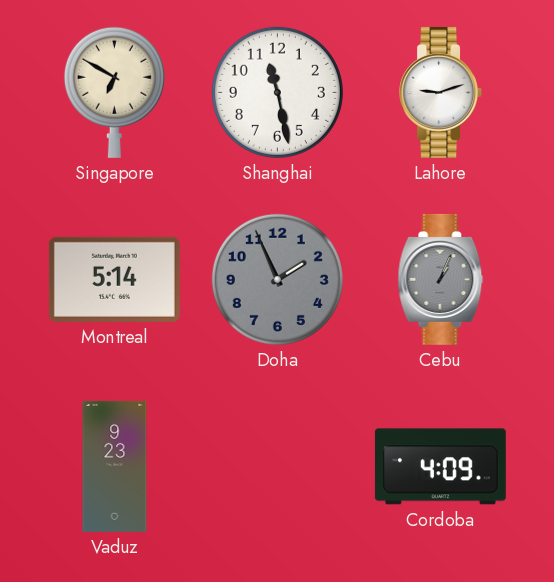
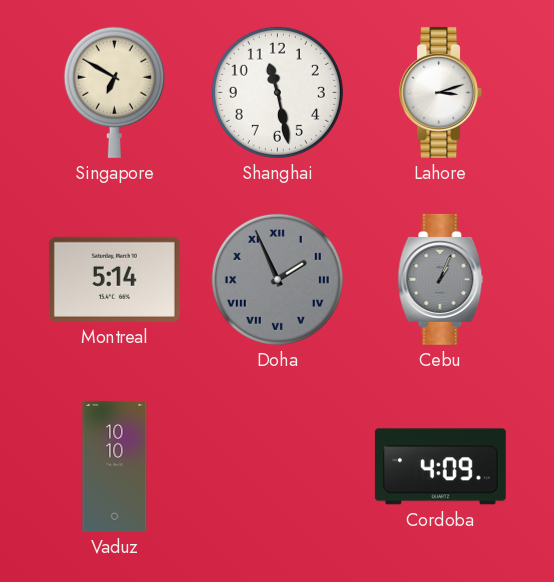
Lahore: 9:12 -> 3:12
Doha numerals: Arabic -> Roman
Vaduz: 9:23 -> 10:10
